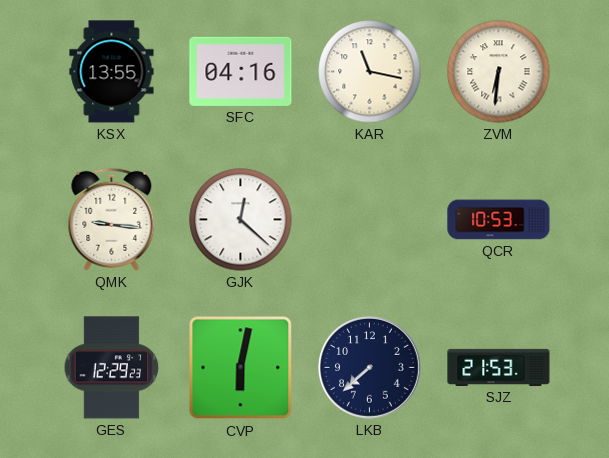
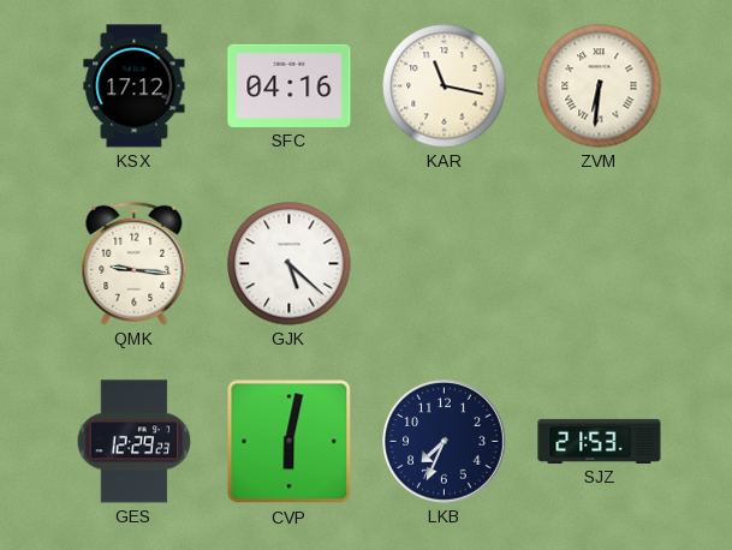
KSX: 13:55 -> 17:12
GJK: 12:22 -> 5:22
QCR: 10:53 -> none
LKB: 7:38 -> 7:34
